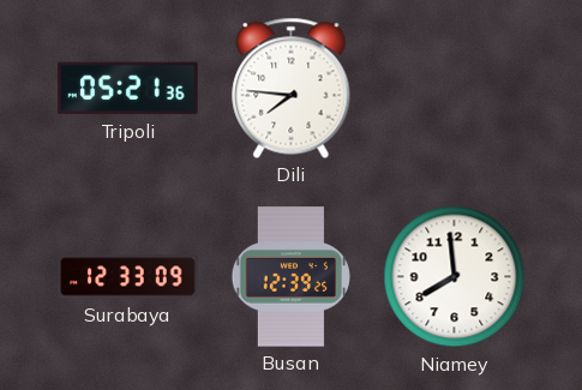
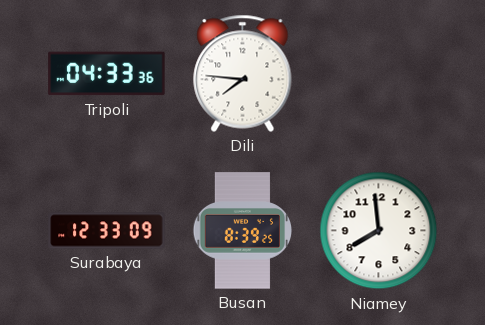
Tripoli: 05:21 -> 04:33
Busan: 12:39 -> 8:39
